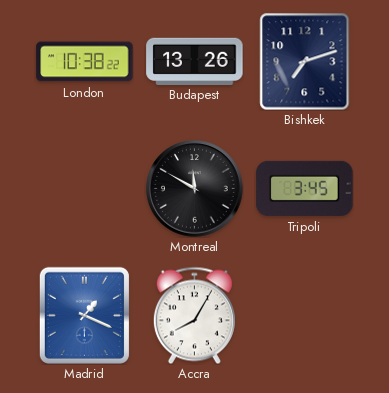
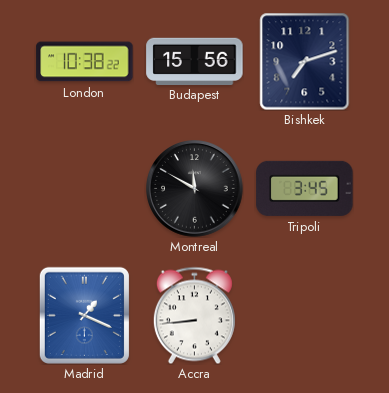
Budapest: 13:26 -> 15:56
Accra: 8:05 -> 8:44
